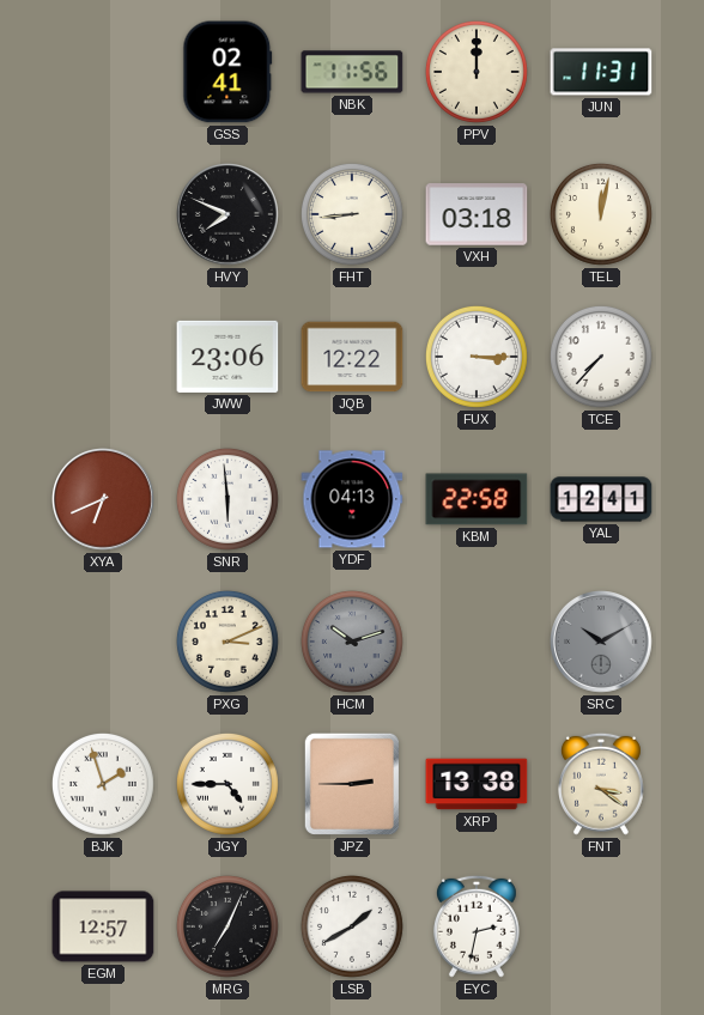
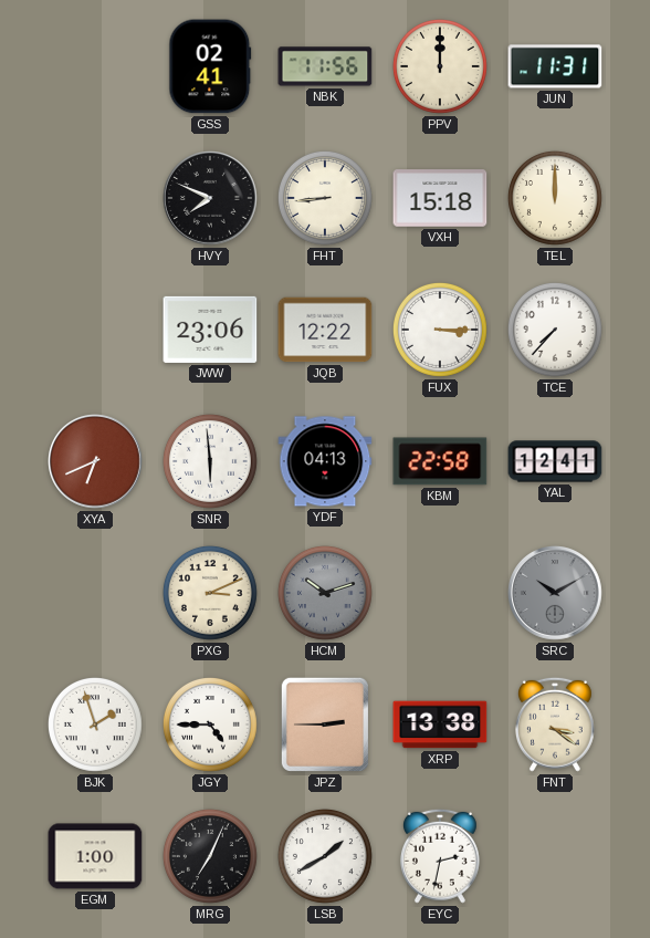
VXH: 03:18 -> 15:18
TEL: 12:02 -> 12:00
EGM: 12:57 -> 1:00
